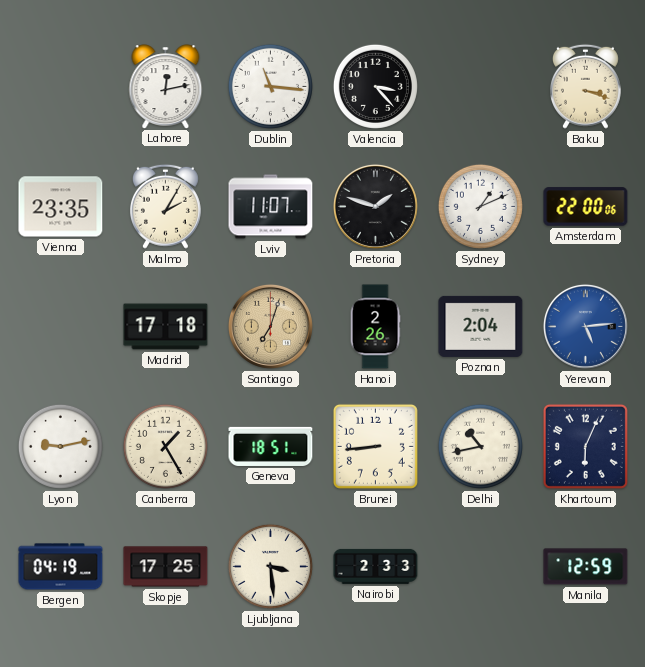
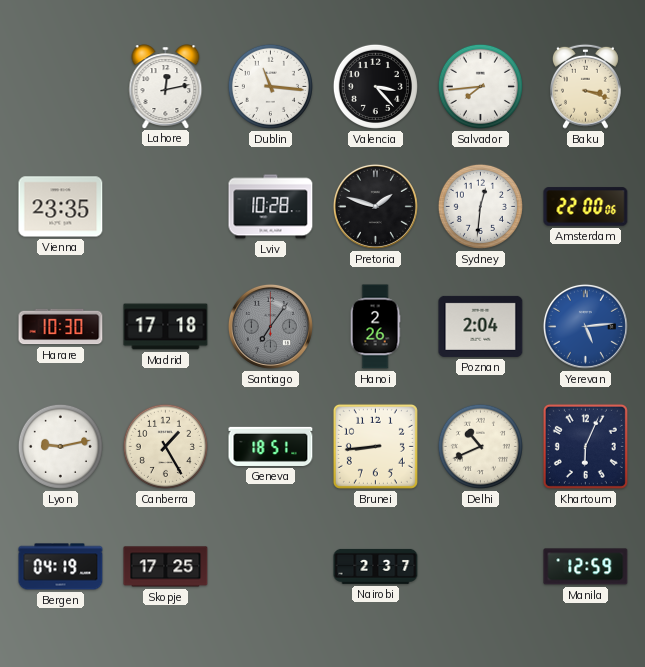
Salvador: none -> 7:44
Malmo: 2:05 -> none
Lviv: 11:07 -> 10:28
Sydney: 1:11 -> 12:31
Harare: none -> 10:30
Santiago: 7:03 -> 7:06
Santiago dial: champagne -> grey
Delhi: 10:43 -> 10:41
Ljubljana: 3:29 -> none
Nairobi: 2:33 -> 2:37
